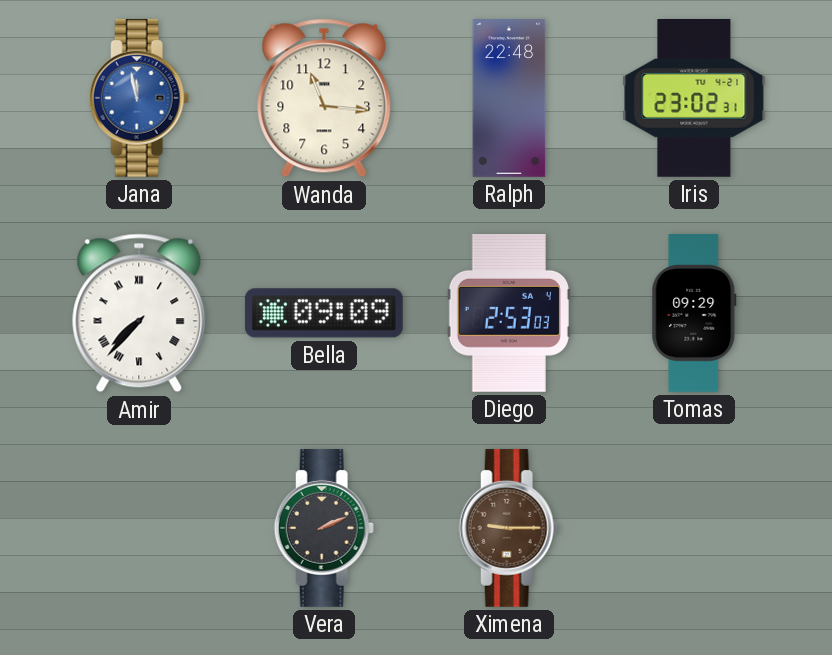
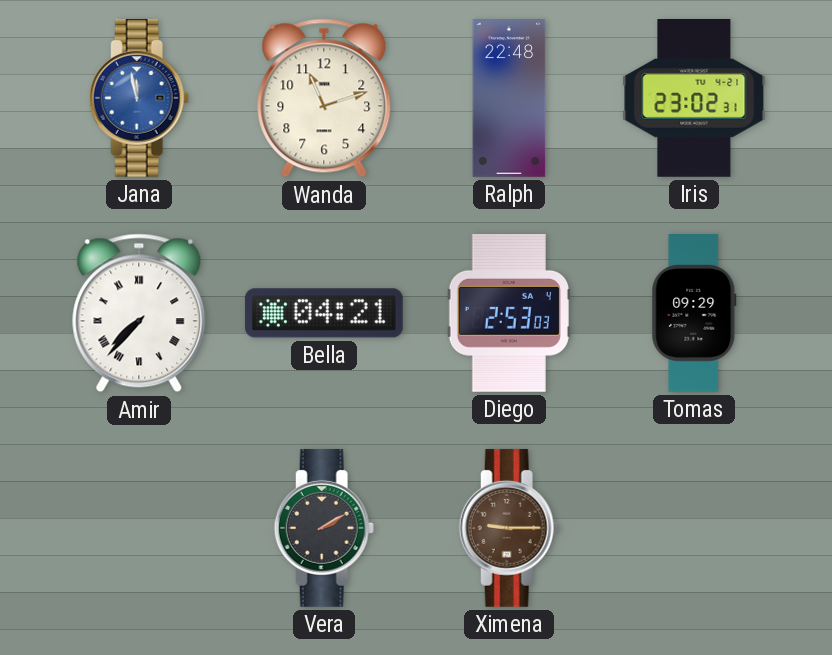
Wanda: 11:16 -> 11:12
Bella: 09:09 -> 04:21
Vera: 2:11 -> 2:10
